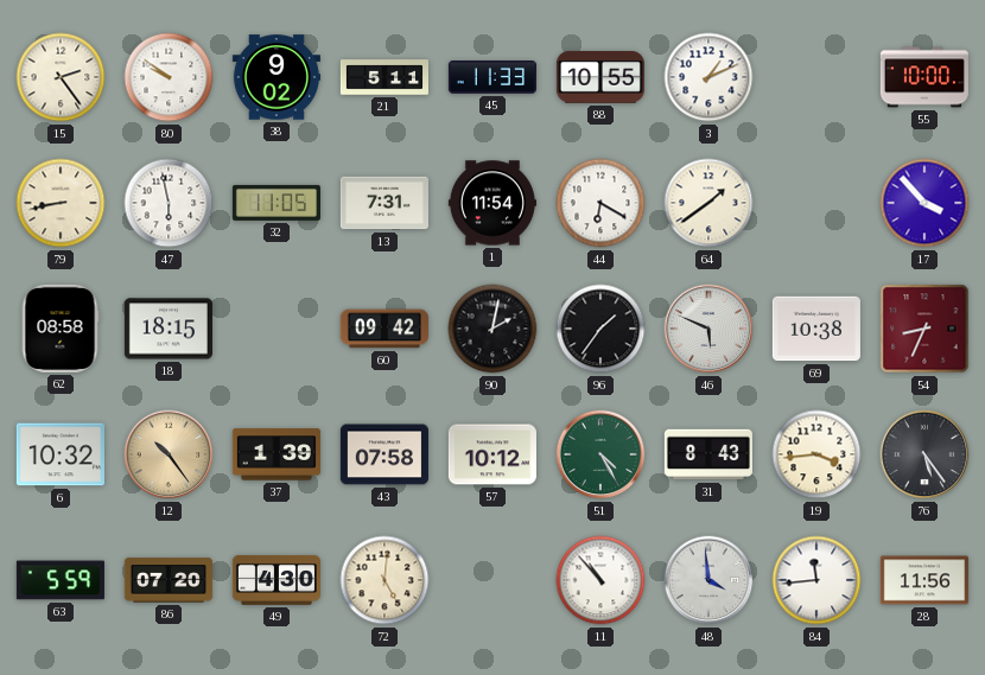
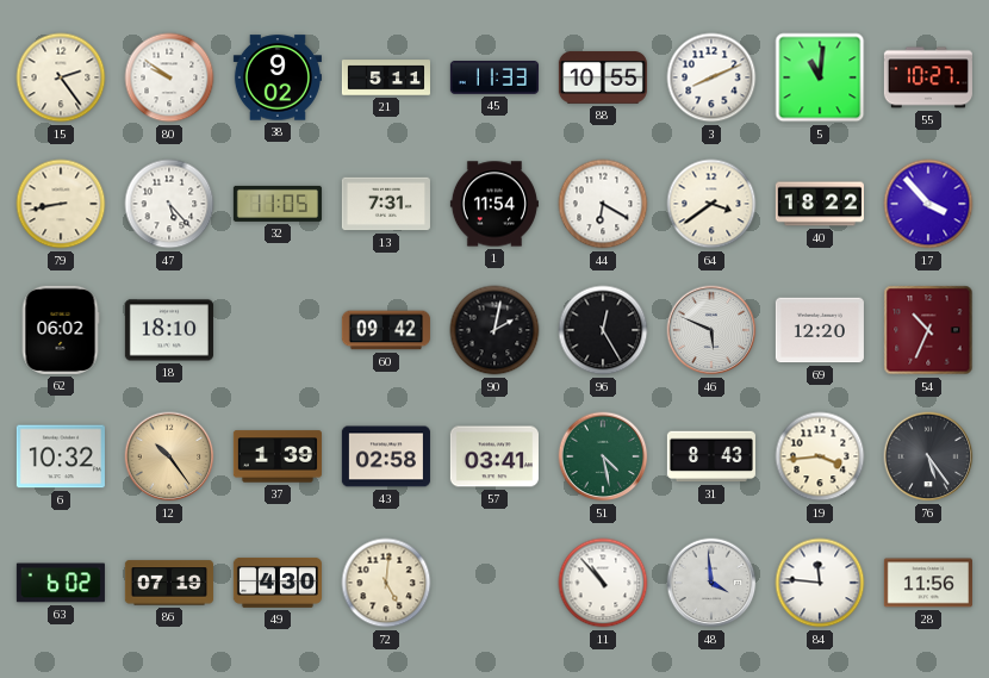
3: 1:11 -> 8:11
5: none -> 11:01
55: 10:00 -> 10:27
47: 5:58 -> 5:23
64: 1:39 -> 3:39
40: none -> 18:22
62: 08:58 -> 06:02
18: 18:15 -> 18:10
96: 1:36 -> 12:25
69: 10:38 -> 12:20
54: 8:34 -> 10:34
43: 07:58 -> 02:58
57: 10:12 -> 03:41
51: 4:25 -> 4:28
63: 5:59 -> 6:02
86: 07:20 -> 07:19
84: 11:44 -> 11:46
